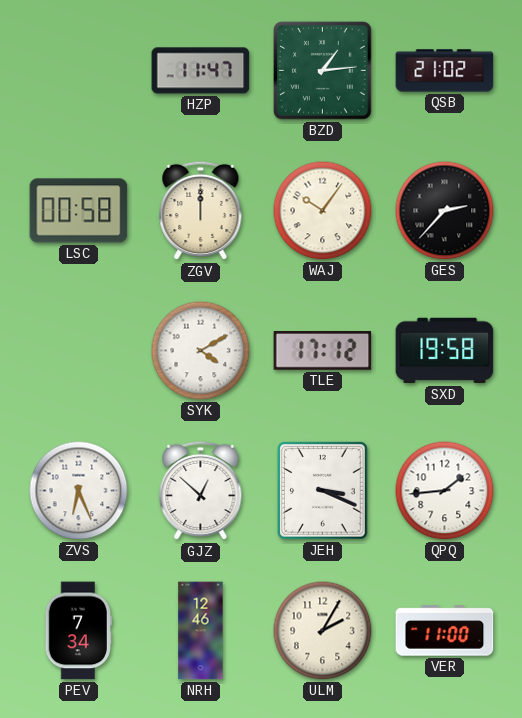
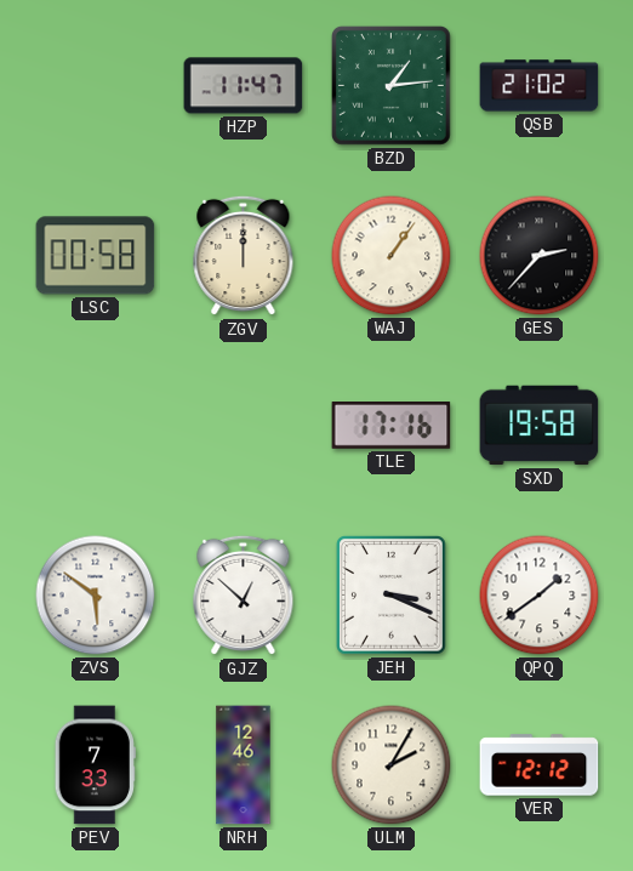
WAJ: 10:06 -> 1:06
SYK: 4:10 -> none
TLE: 17:12 -> 17:16
ZVS: 6:26 -> 5:51
QPQ: 1:44 -> 1:39
PEV: 7:34 -> 7:33
VER: 11:00 -> 12:12
